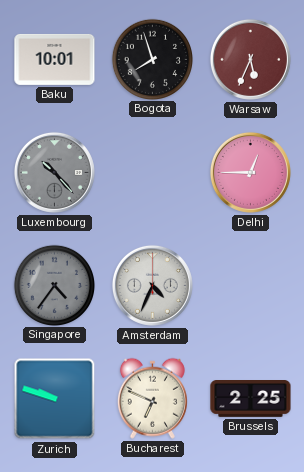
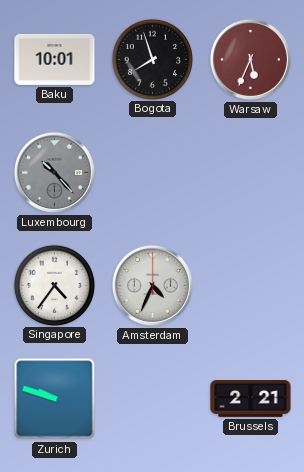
Delhi: 12:45 -> none
Singapore dial: grey -> white
Bucharest: 6:49 -> none
Brussels: 2:25 -> 2:21
